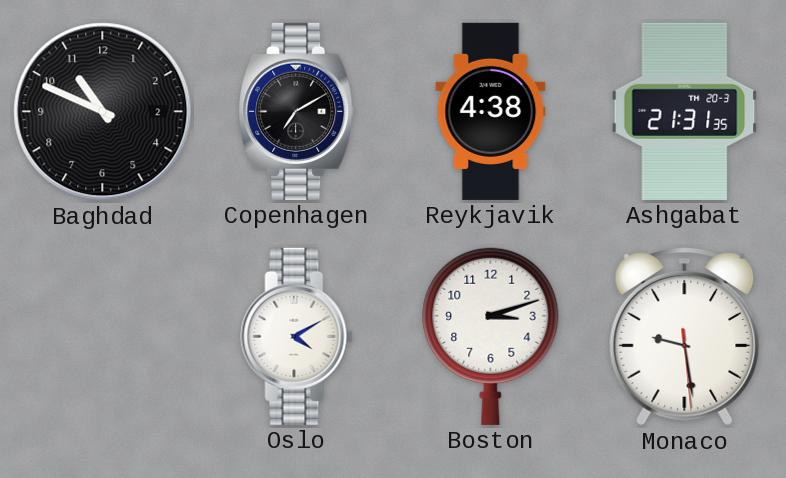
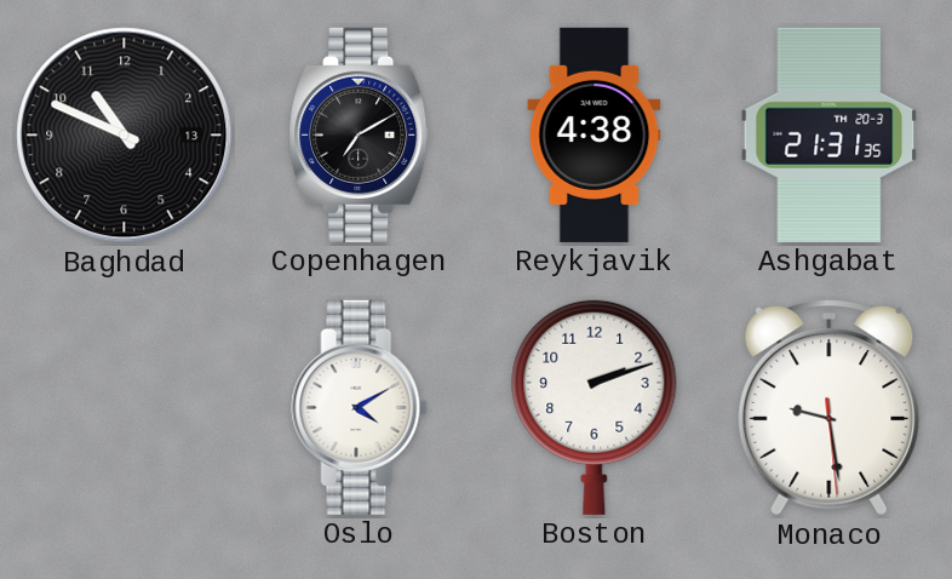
Baghdad date: 2 -> 13
Boston: 3:12 -> 2:12
